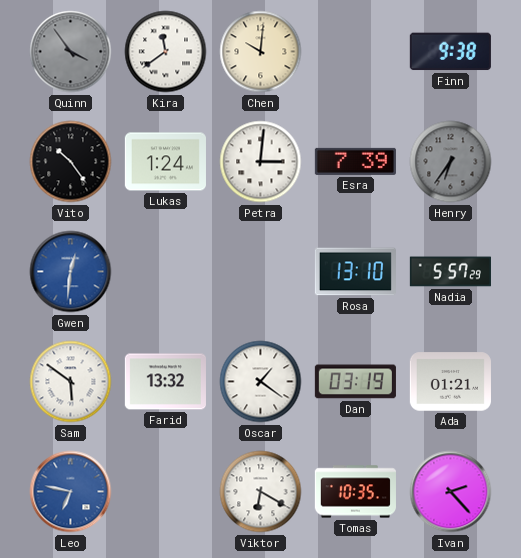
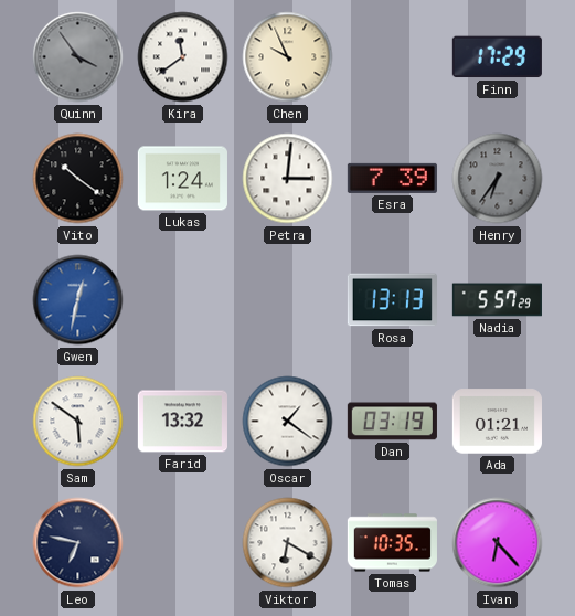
Chen: 10:01 -> 9:56
Finn: 9:38 -> 17:29
Vito: 10:24 -> 10:21
Gwen: 12:31 -> 12:32
Rosa: 13:10 -> 13:13
Leo dial: blue -> navy
Ivan: 2:23 -> 6:23
